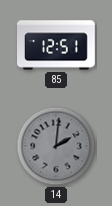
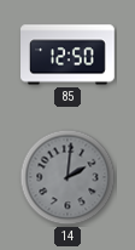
85: 12:51 -> 12:50
